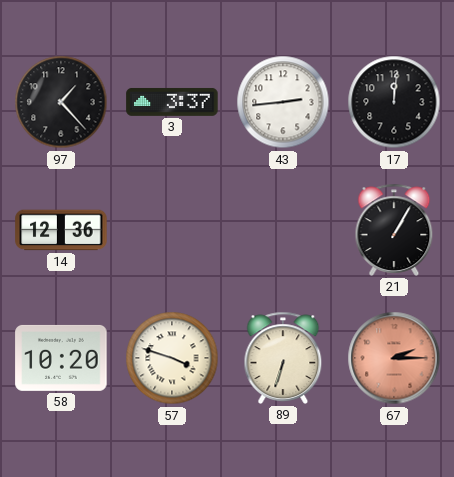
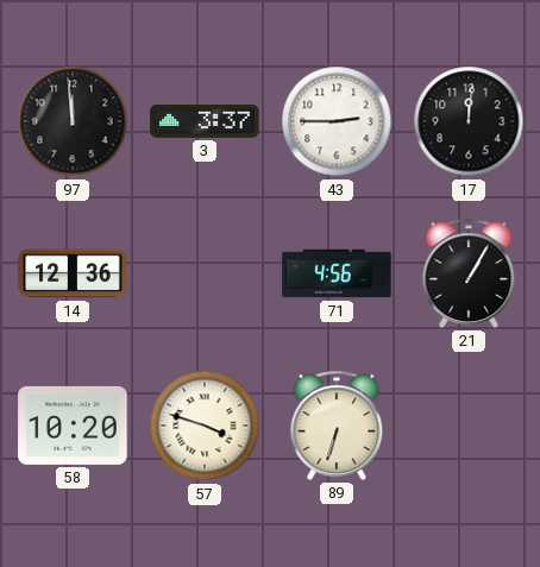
97: 1:23 -> 11:59
43: 2:44 -> 2:45
71: none -> 4:56
67: 2:15 -> none
